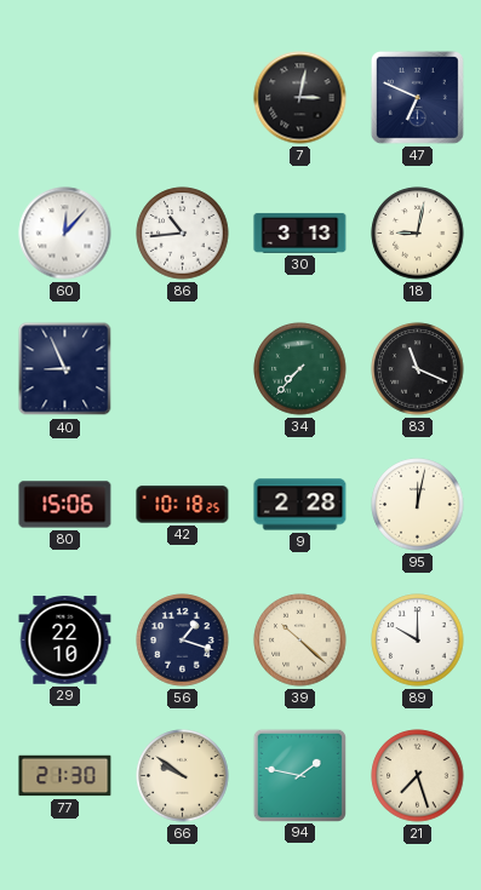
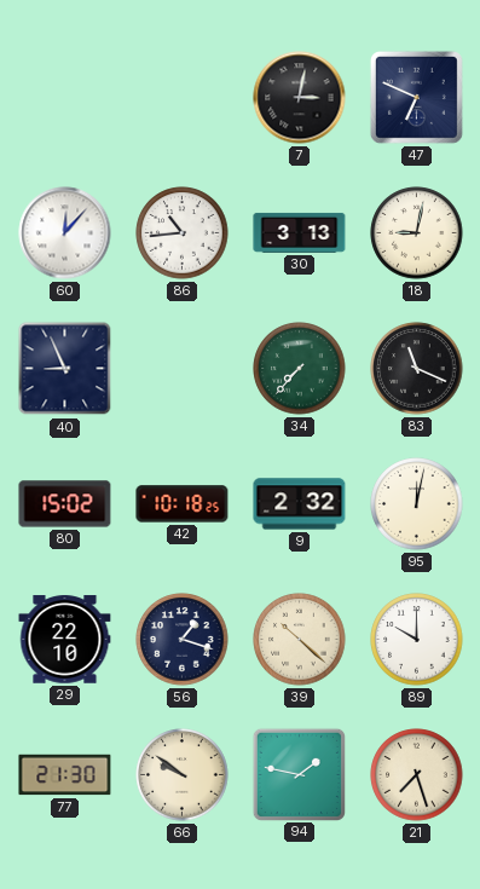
80: 15:06 -> 15:02
9: 2:28 -> 2:32
